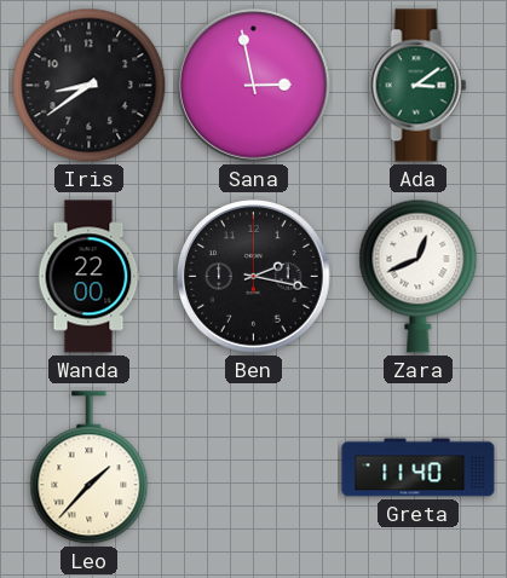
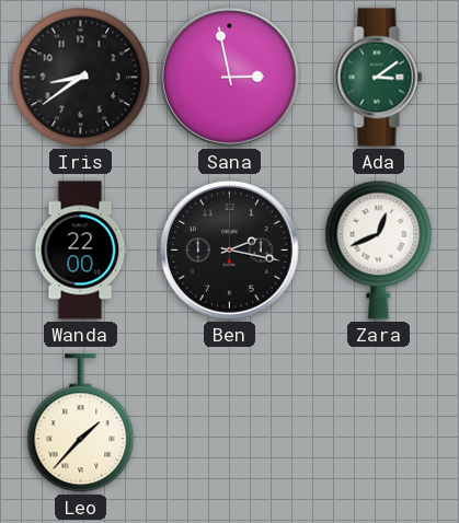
Greta: 11:40 -> none
